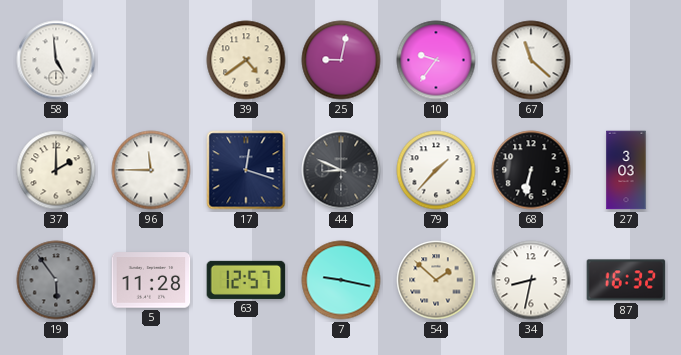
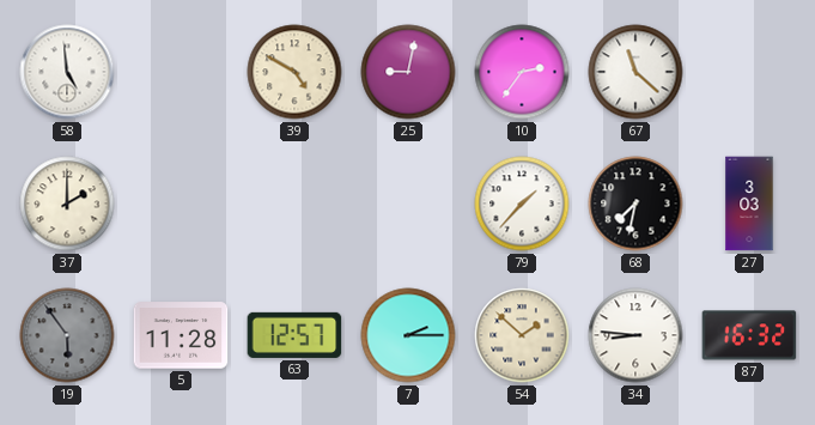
39: 4:39 -> 4:50
10: 9:36 -> 2:36
96: 11:45 -> none
17: 12:18 -> none
44: 8:49 -> none
68: 6:32 -> 7:32
7: 9:17 -> 2:15
34: 8:32 -> 8:46
